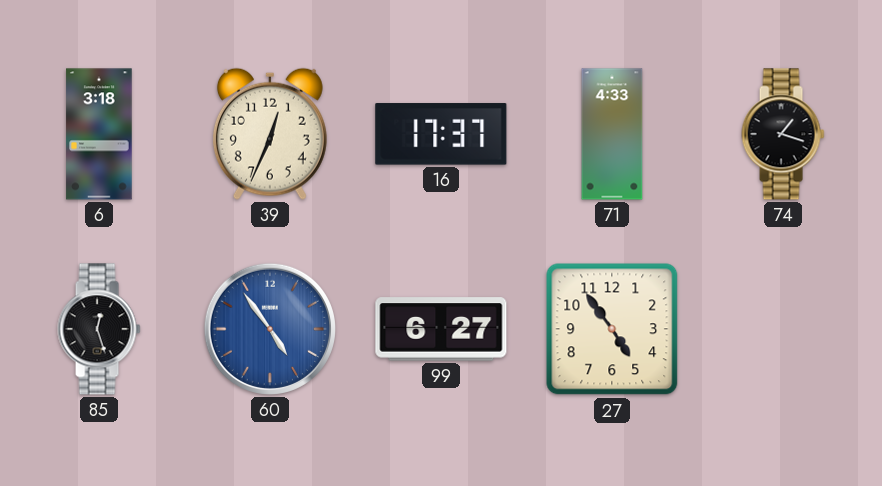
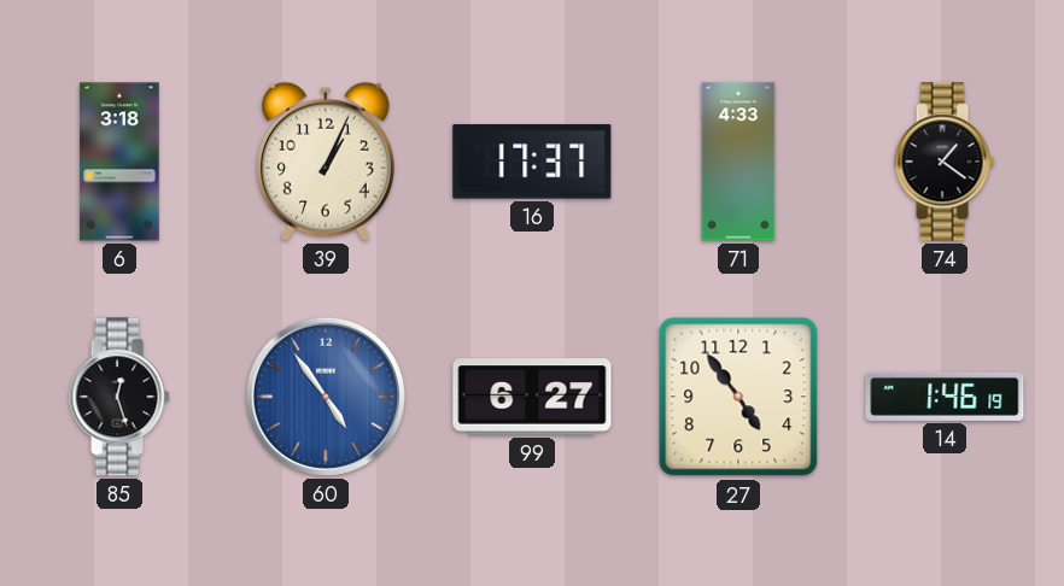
39: 12:34 -> 1:04
74: 1:18 -> 1:21
14: none -> 1:46
